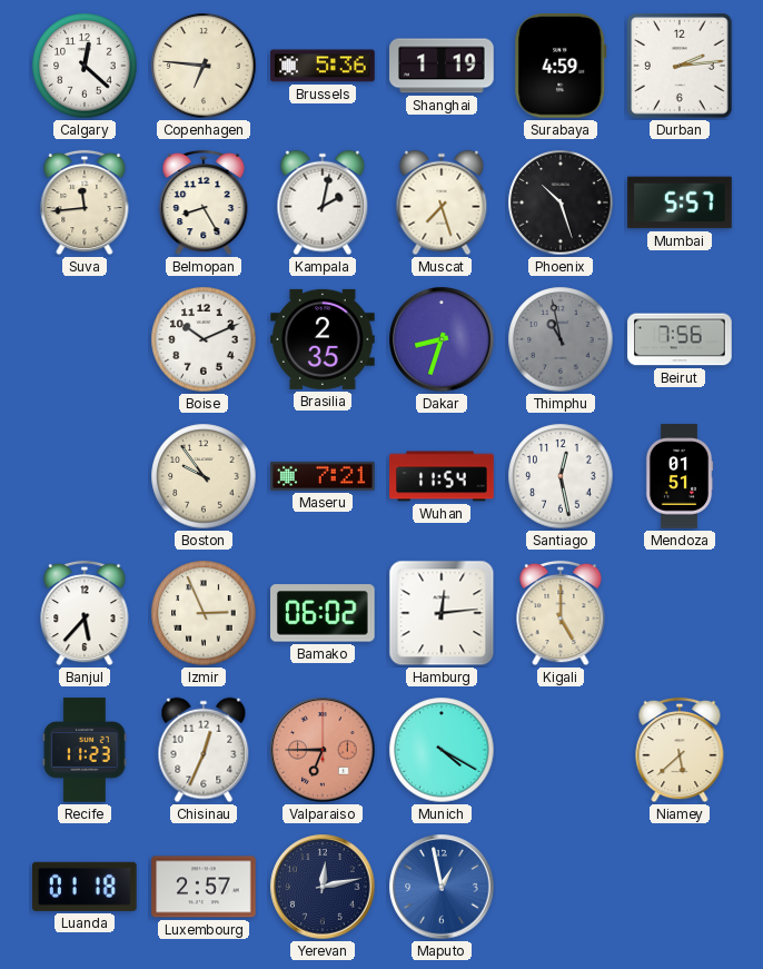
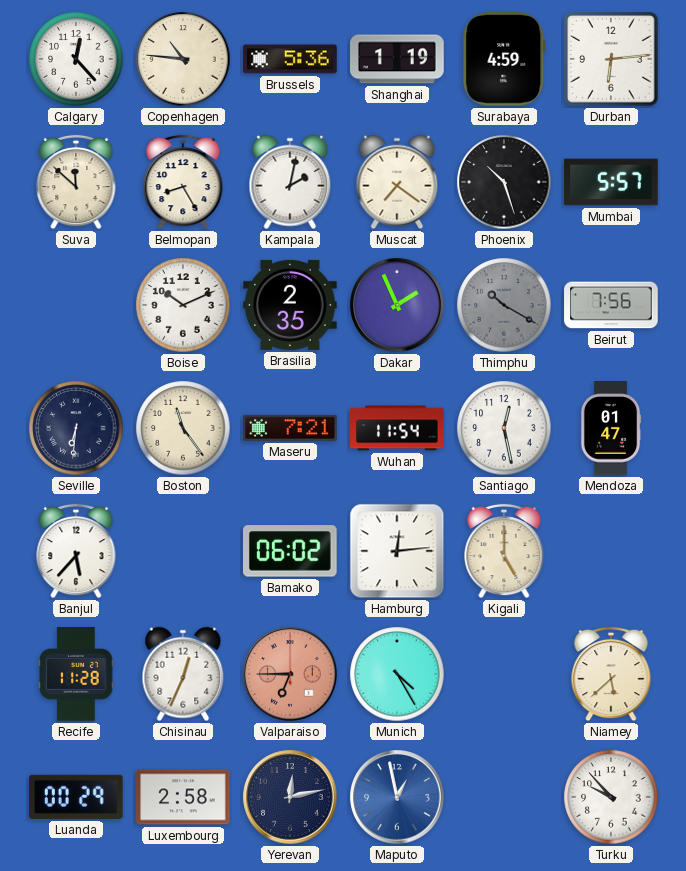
Calgary: 12:22 -> 12:23
Copenhagen: 6:46 -> 10:46
Durban: 2:14 -> 6:14
Suva: 11:44 -> 11:52
Muscat: 7:27 -> 7:21
Dakar: 8:33 -> 1:56
Thimphu: 10:58 -> 10:20
Seville: none -> 6:31
Boston: 9:54 -> 11:24
Mendoza: 01:51 -> 01:47
Izmir: 2:56 -> none
Recife: 11:23 -> 11:28
Munich: 4:20 -> 4:25
Luanda: 01:18 -> 00:29
Luxembourg: 2:57 -> 2:58
Turku: none -> 9:53
